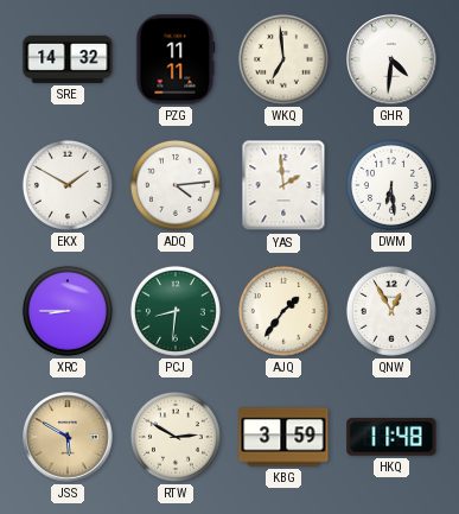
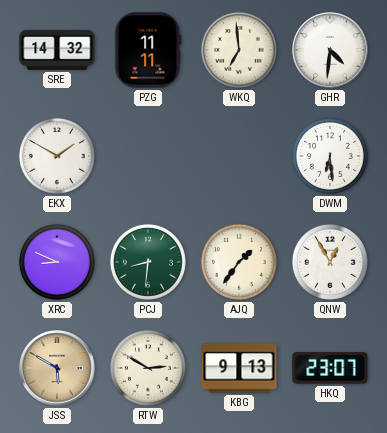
ADQ: 4:14 -> none
YAS: 1:59 -> none
XRC: 8:45 -> 8:49
KBG: 3:59 -> 9:13
HKQ: 11:48 -> 23:07
